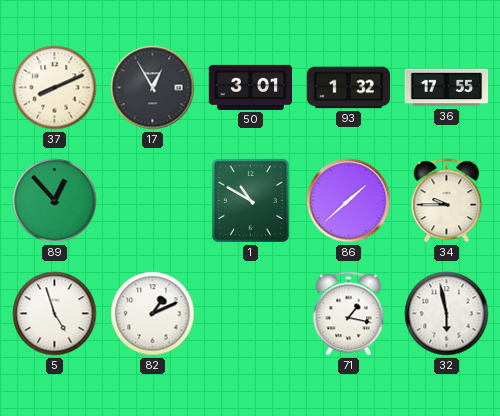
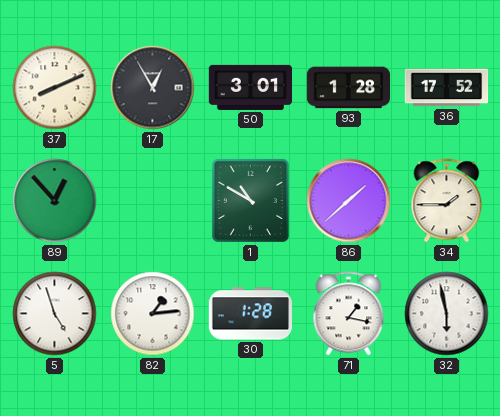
93: 1:32 -> 1:28
36: 17:55 -> 17:52
34: 9:45 -> 1:45
82: 1:11 -> 1:14
30: none -> 1:28
